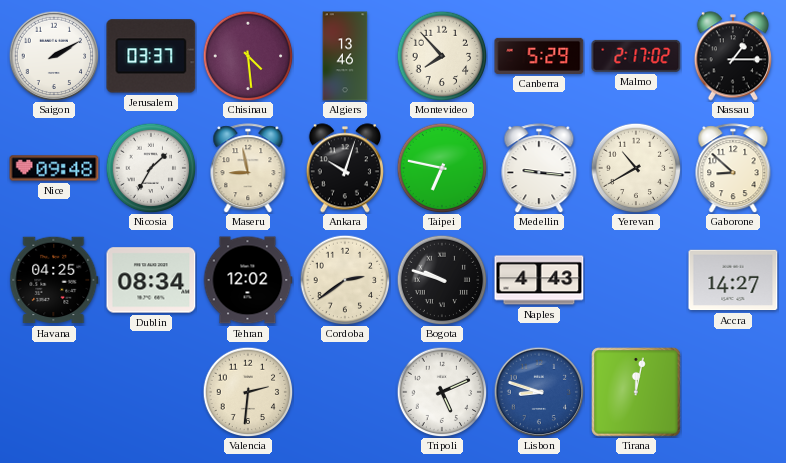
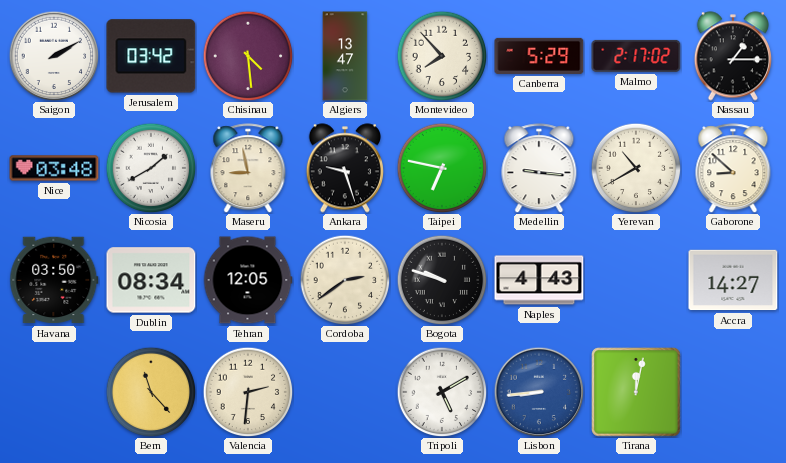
Jerusalem: 03:37 -> 03:42
Algiers: 13:46 -> 13:47
Nice: 09:48 -> 03:48
Nicosia: 1:35 -> 1:40
Ankara: 10:03 -> 9:27
Havana: 04:25 -> 03:50
Tehran: 12:02 -> 12:05
Bern: none -> 11:23
Tripoli: 5:11 -> 5:10
Lisbon: 8:48 -> 8:44
